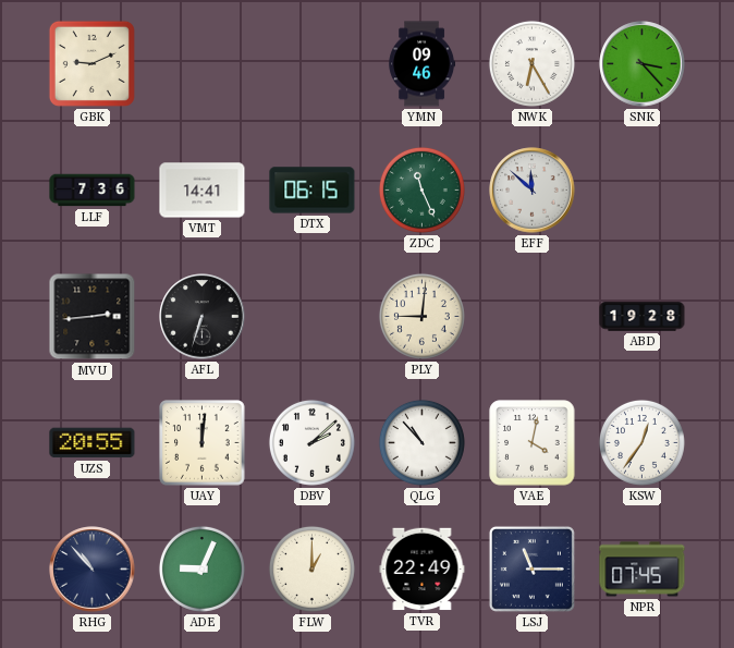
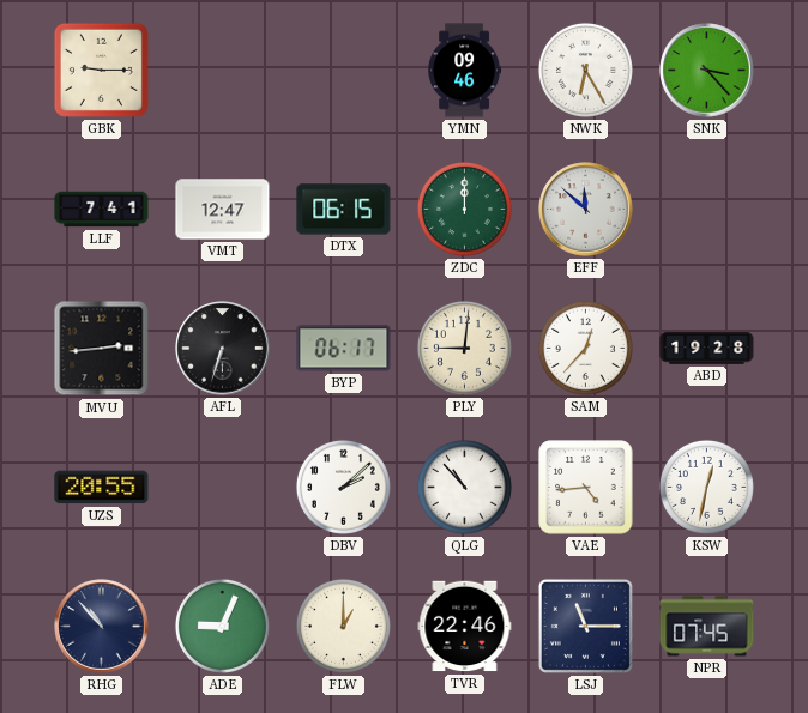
GBK: 9:11 -> 9:15
LLF: 7:36 -> 7:41
VMT: 14:41 -> 12:47
ZDC: 11:26 -> 12:00
BYP: none -> 06:17
SAM: none -> 12:37
UAY: 12:01 -> none
VAE: 4:02 -> 4:44
KSW: 12:36 -> 12:32
TVR: 22:49 -> 22:46
